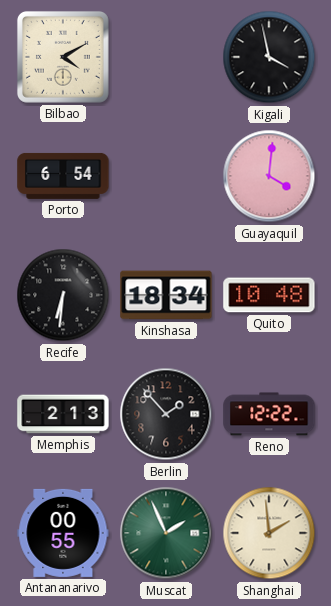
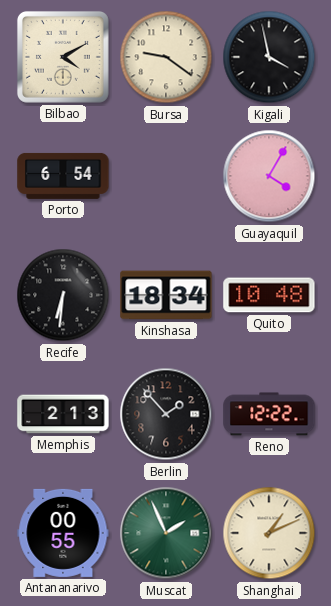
Bursa: none -> 9:21
Guayaquil: 4:01 -> 4:05
Shanghai: 1:59 -> 1:11
